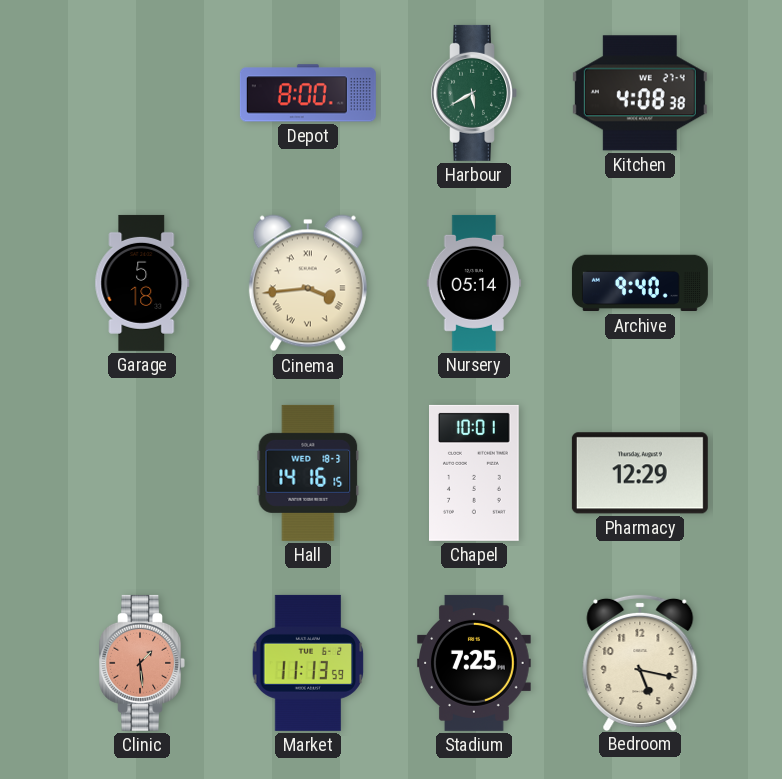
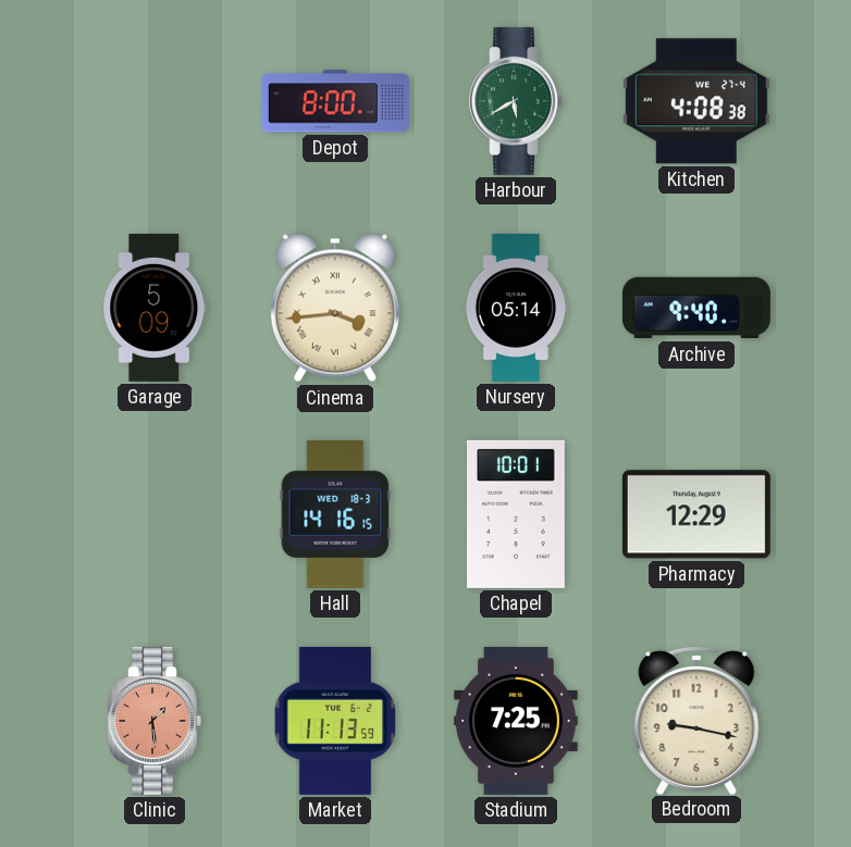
Garage: 5:18 -> 5:09
Bedroom: 5:17 -> 9:17
